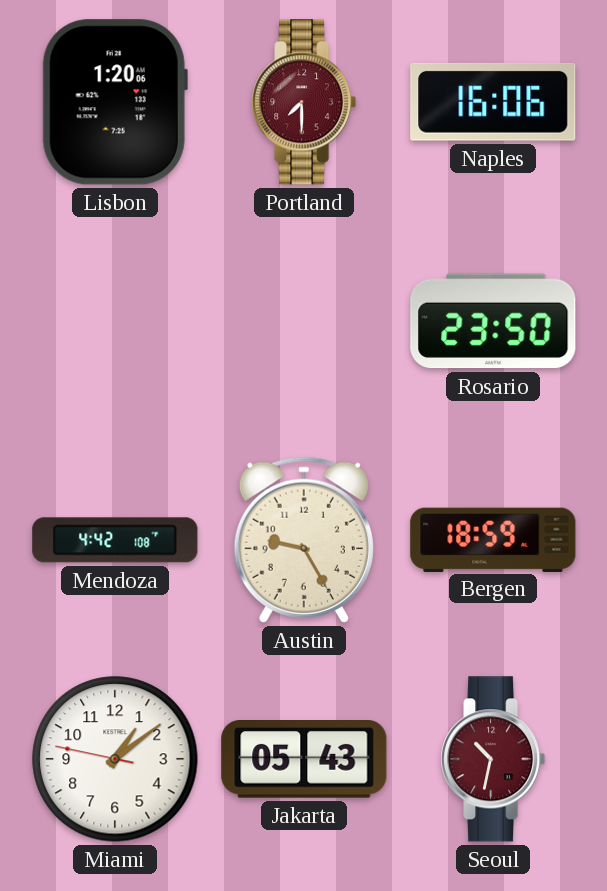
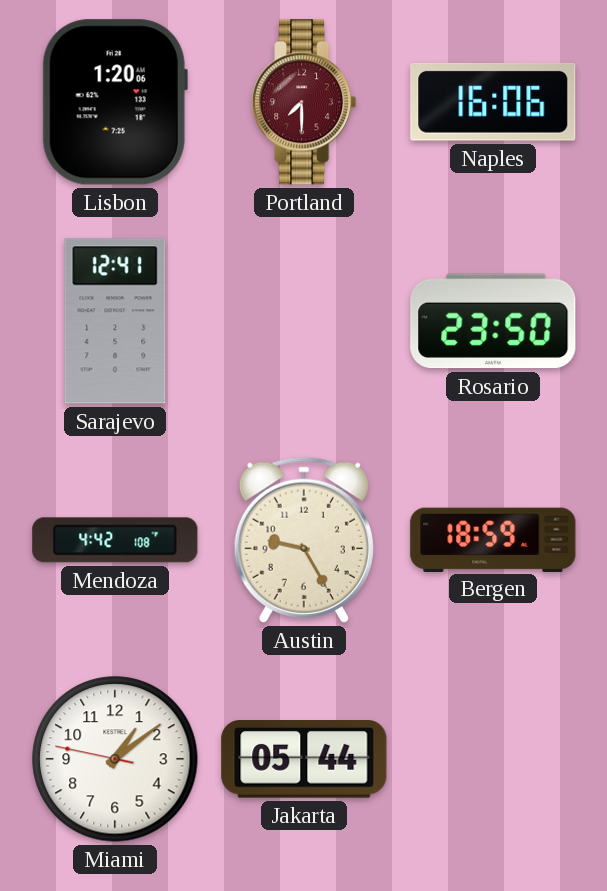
Sarajevo: none -> 12:41
Jakarta: 05:43 -> 05:44
Seoul: 10:32 -> none
